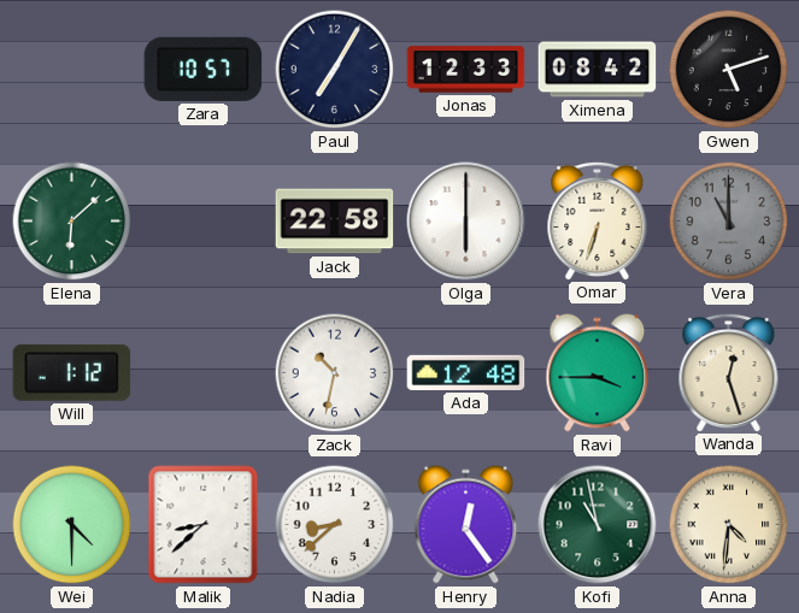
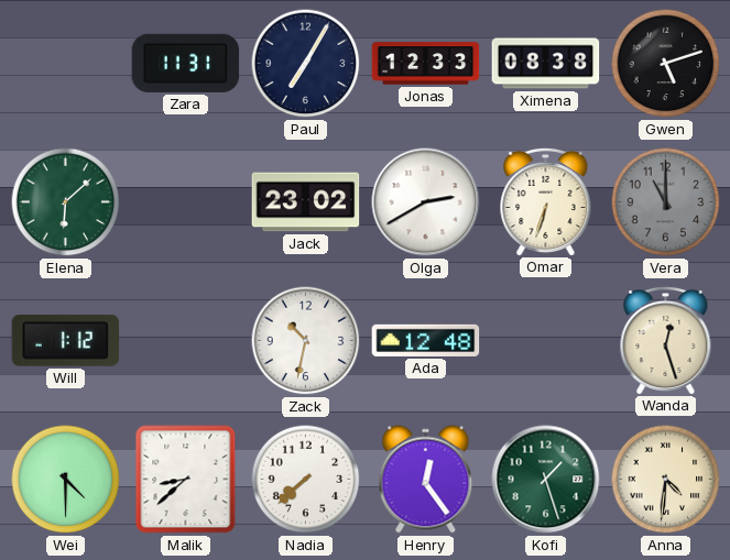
Zara: 10:57 -> 11:31
Ximena: 08:42 -> 08:38
Jack: 22:58 -> 23:02
Olga: 6:00 -> 2:40
Ravi: 3:45 -> none
Nadia: 8:38 -> 7:38
Kofi: 10:58 -> 1:27
